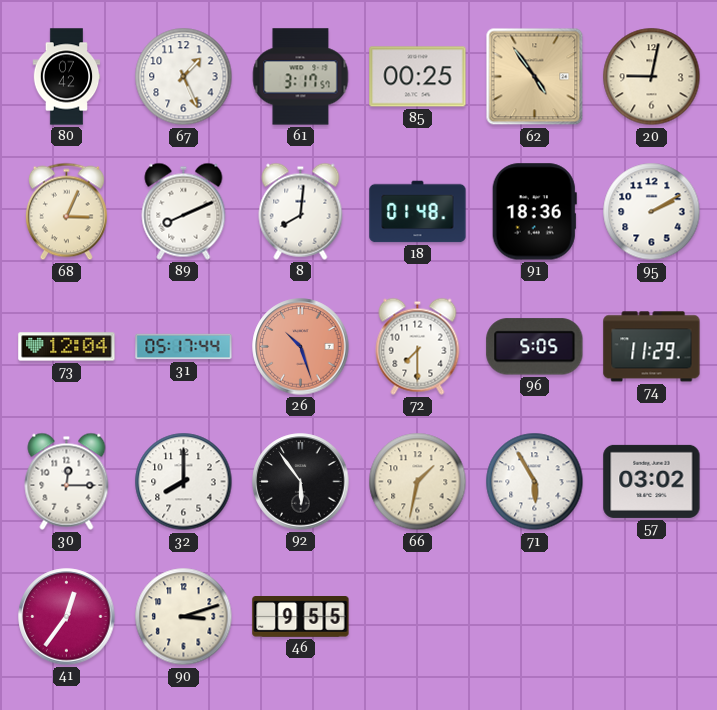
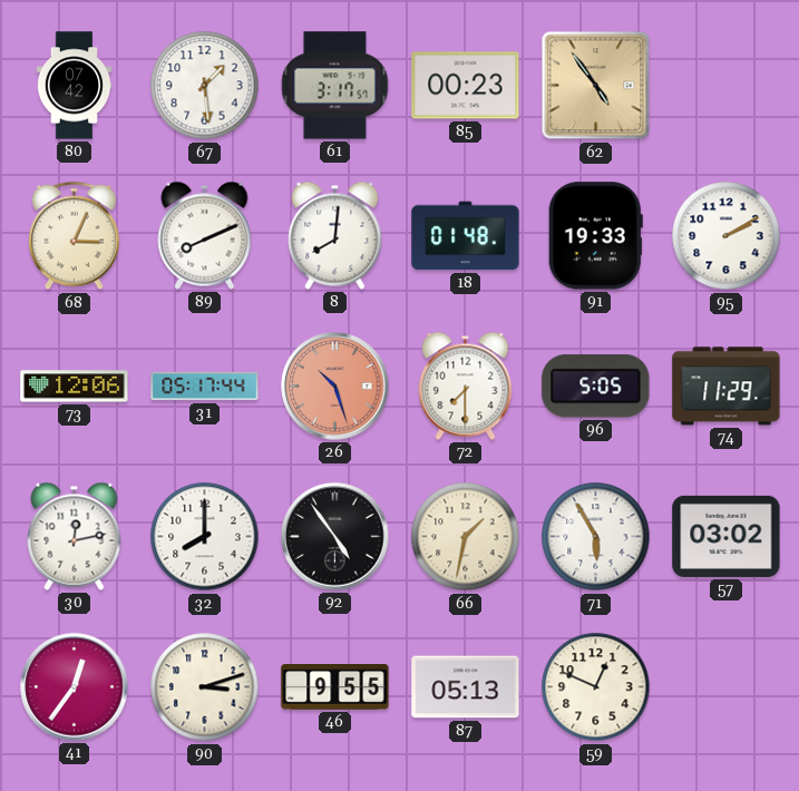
67: 1:26 -> 1:29
85: 00:25 -> 00:23
20: 9:02 -> none
91: 18:36 -> 19:33
73: 12:04 -> 12:06
30: 12:15 -> 12:13
92: 5:54 -> 4:54
87: none -> 05:13
59: none -> 12:49
